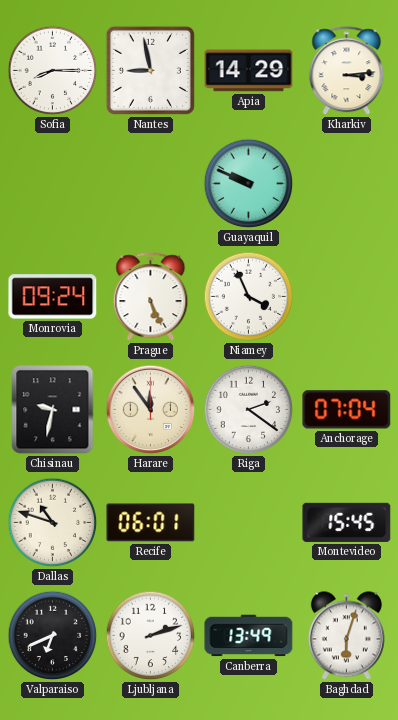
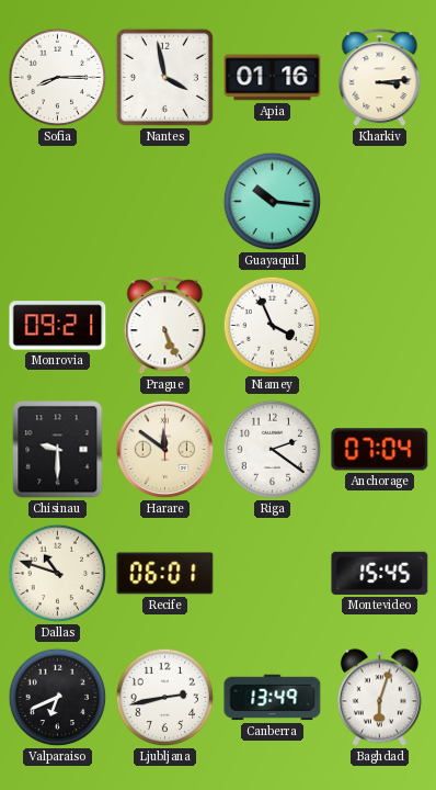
Nantes: 8:58 -> 3:58
Apia: 14:29 -> 01:16
Guayaquil: 9:49 -> 10:16
Monrovia: 09:24 -> 09:21
Chisinau: 9:32 -> 9:30
Harare: 11:54 -> 11:51
Ljubljana: 2:12 -> 2:43
